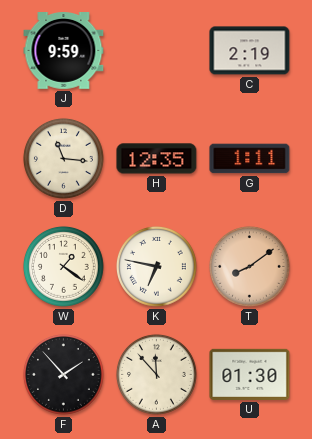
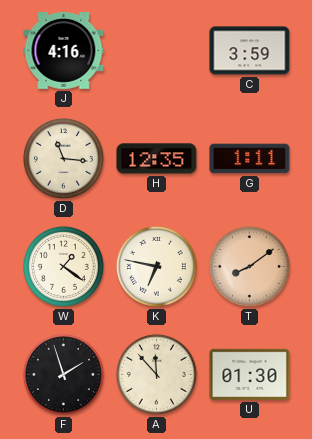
J: 9:59 -> 4:16
C: 2:19 -> 3:59
F: 1:53 -> 1:57
